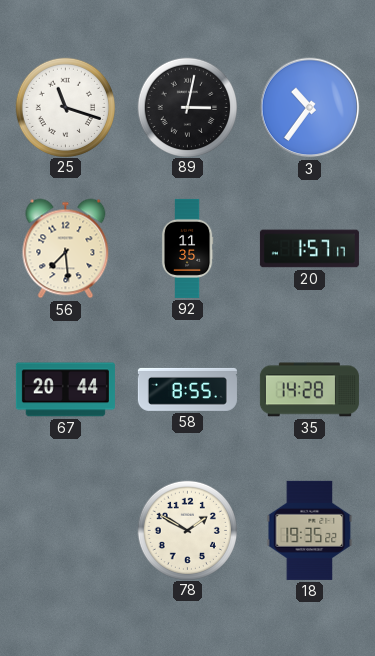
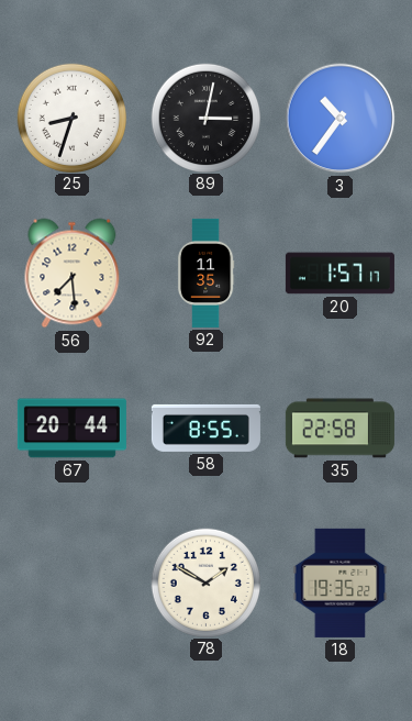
25: 11:18 -> 8:33
35: 14:28 -> 22:58
